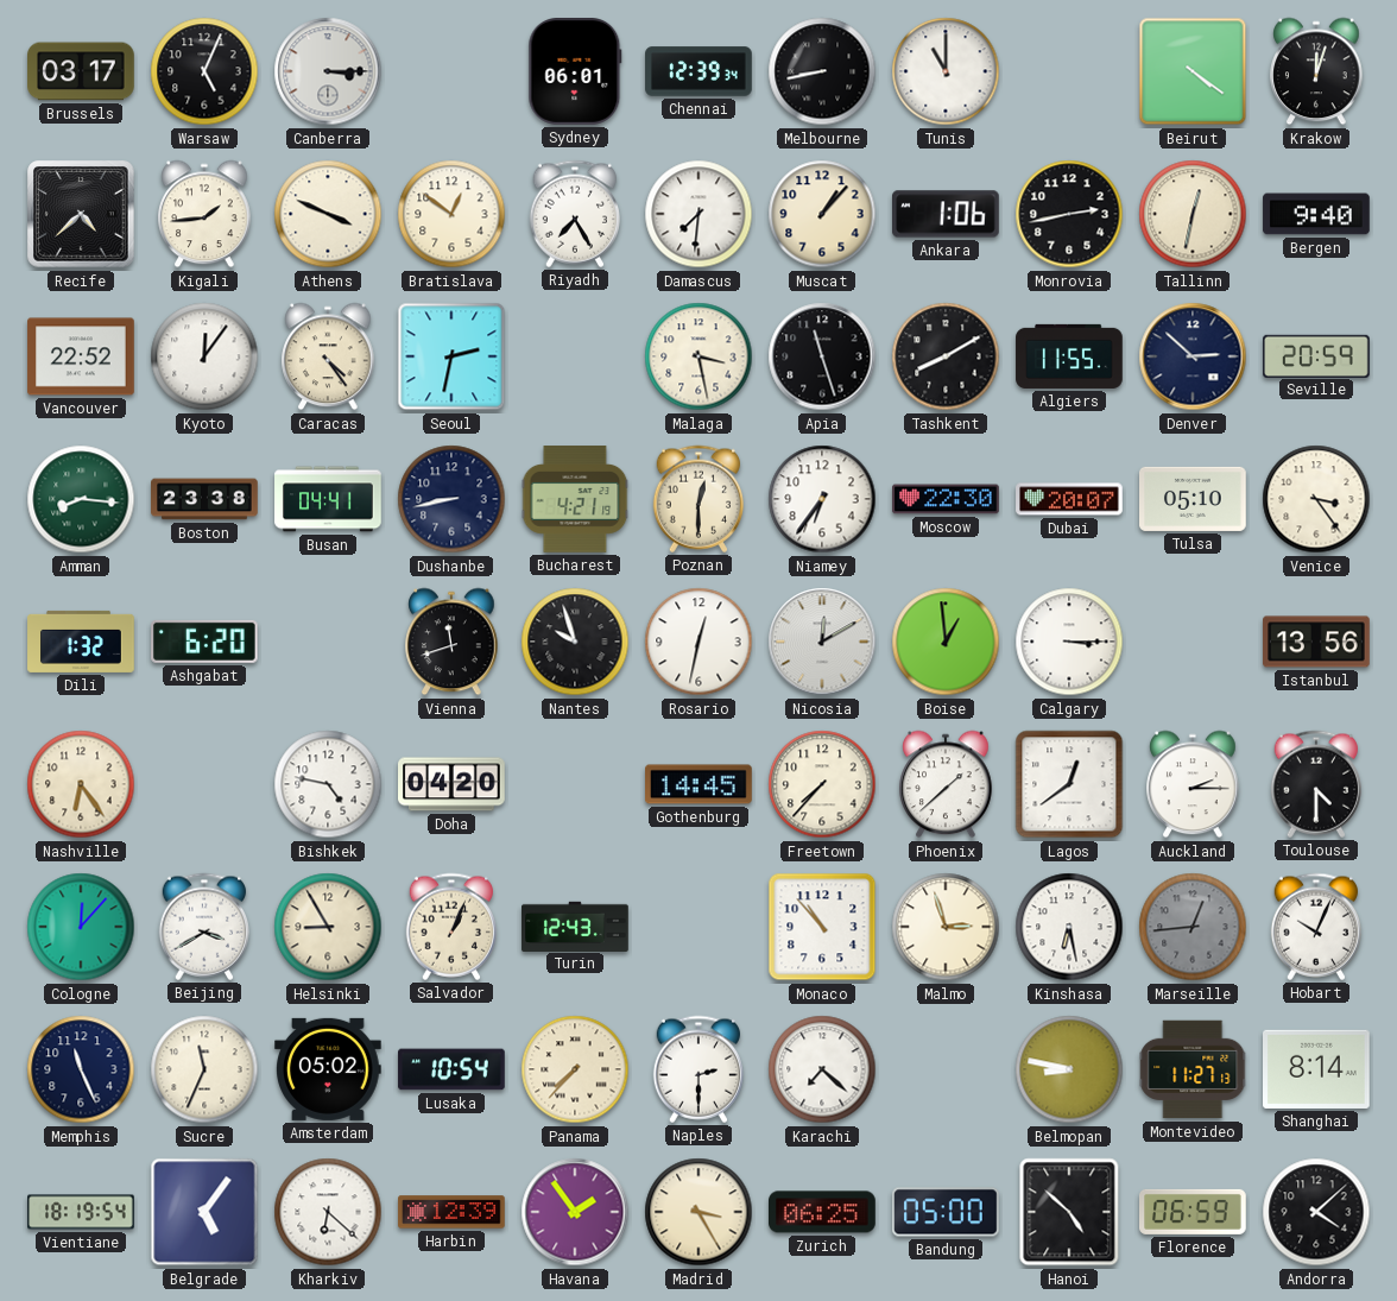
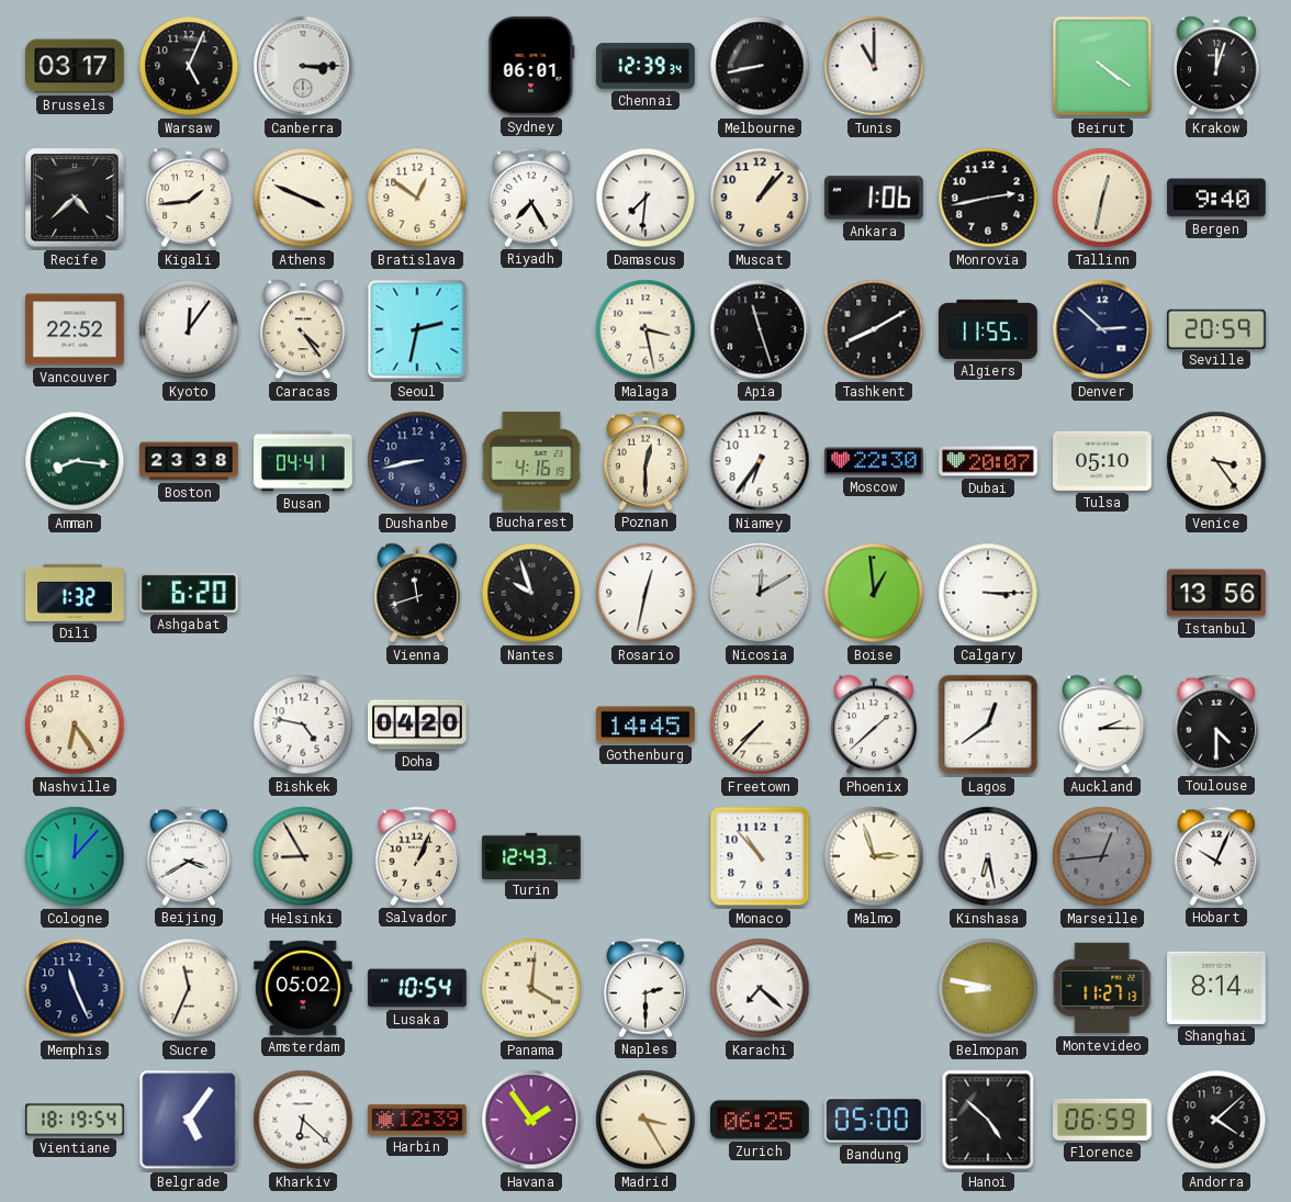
Bucharest: 4:21 -> 4:16
Panama: 7:37 -> 4:01
